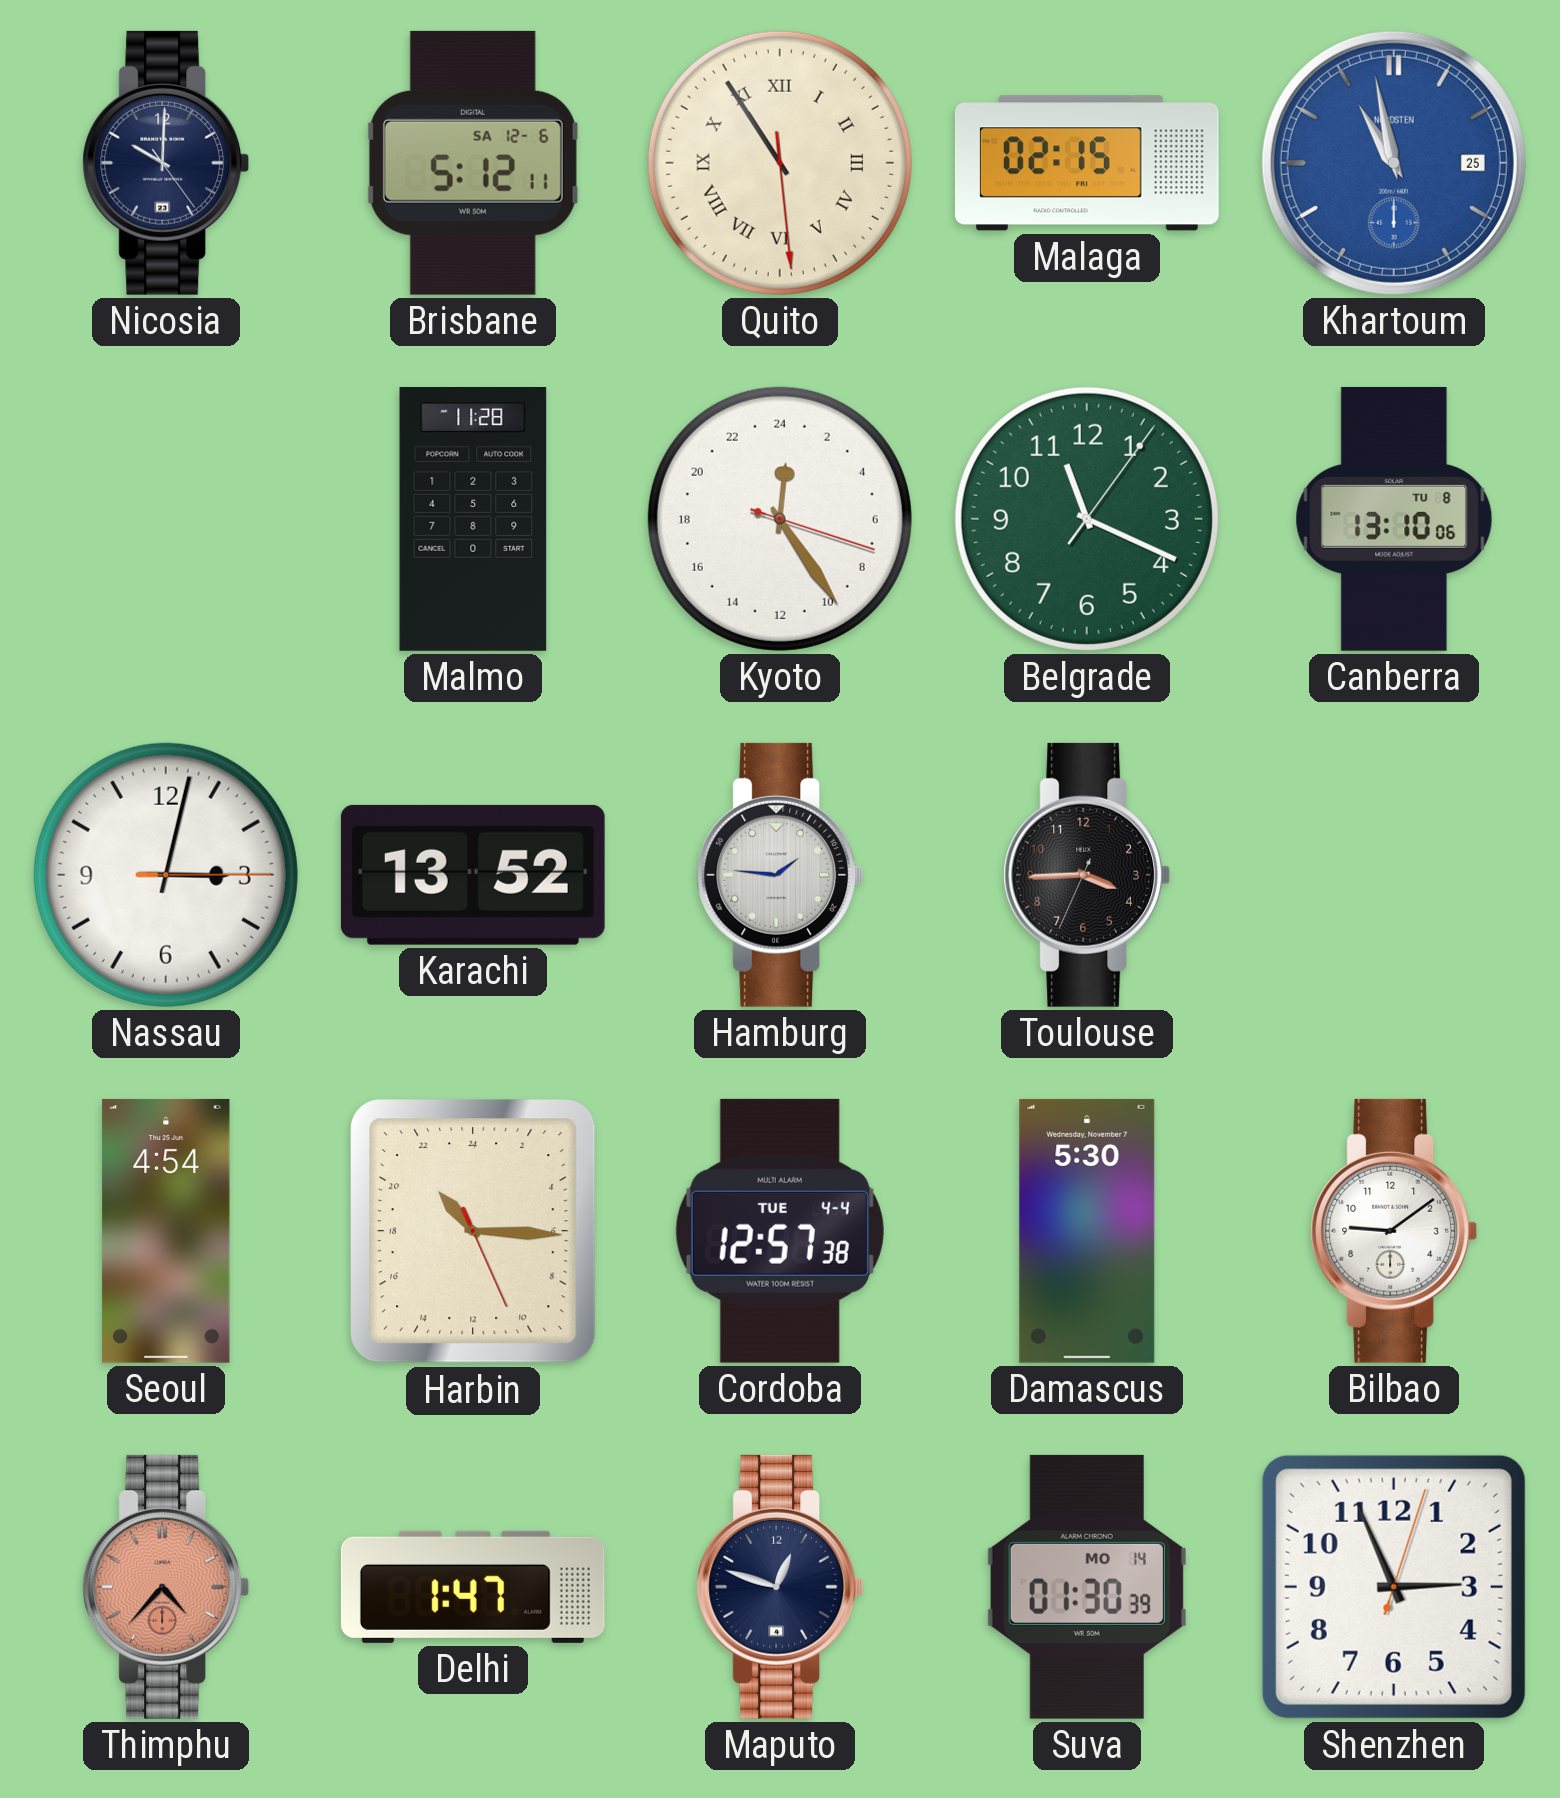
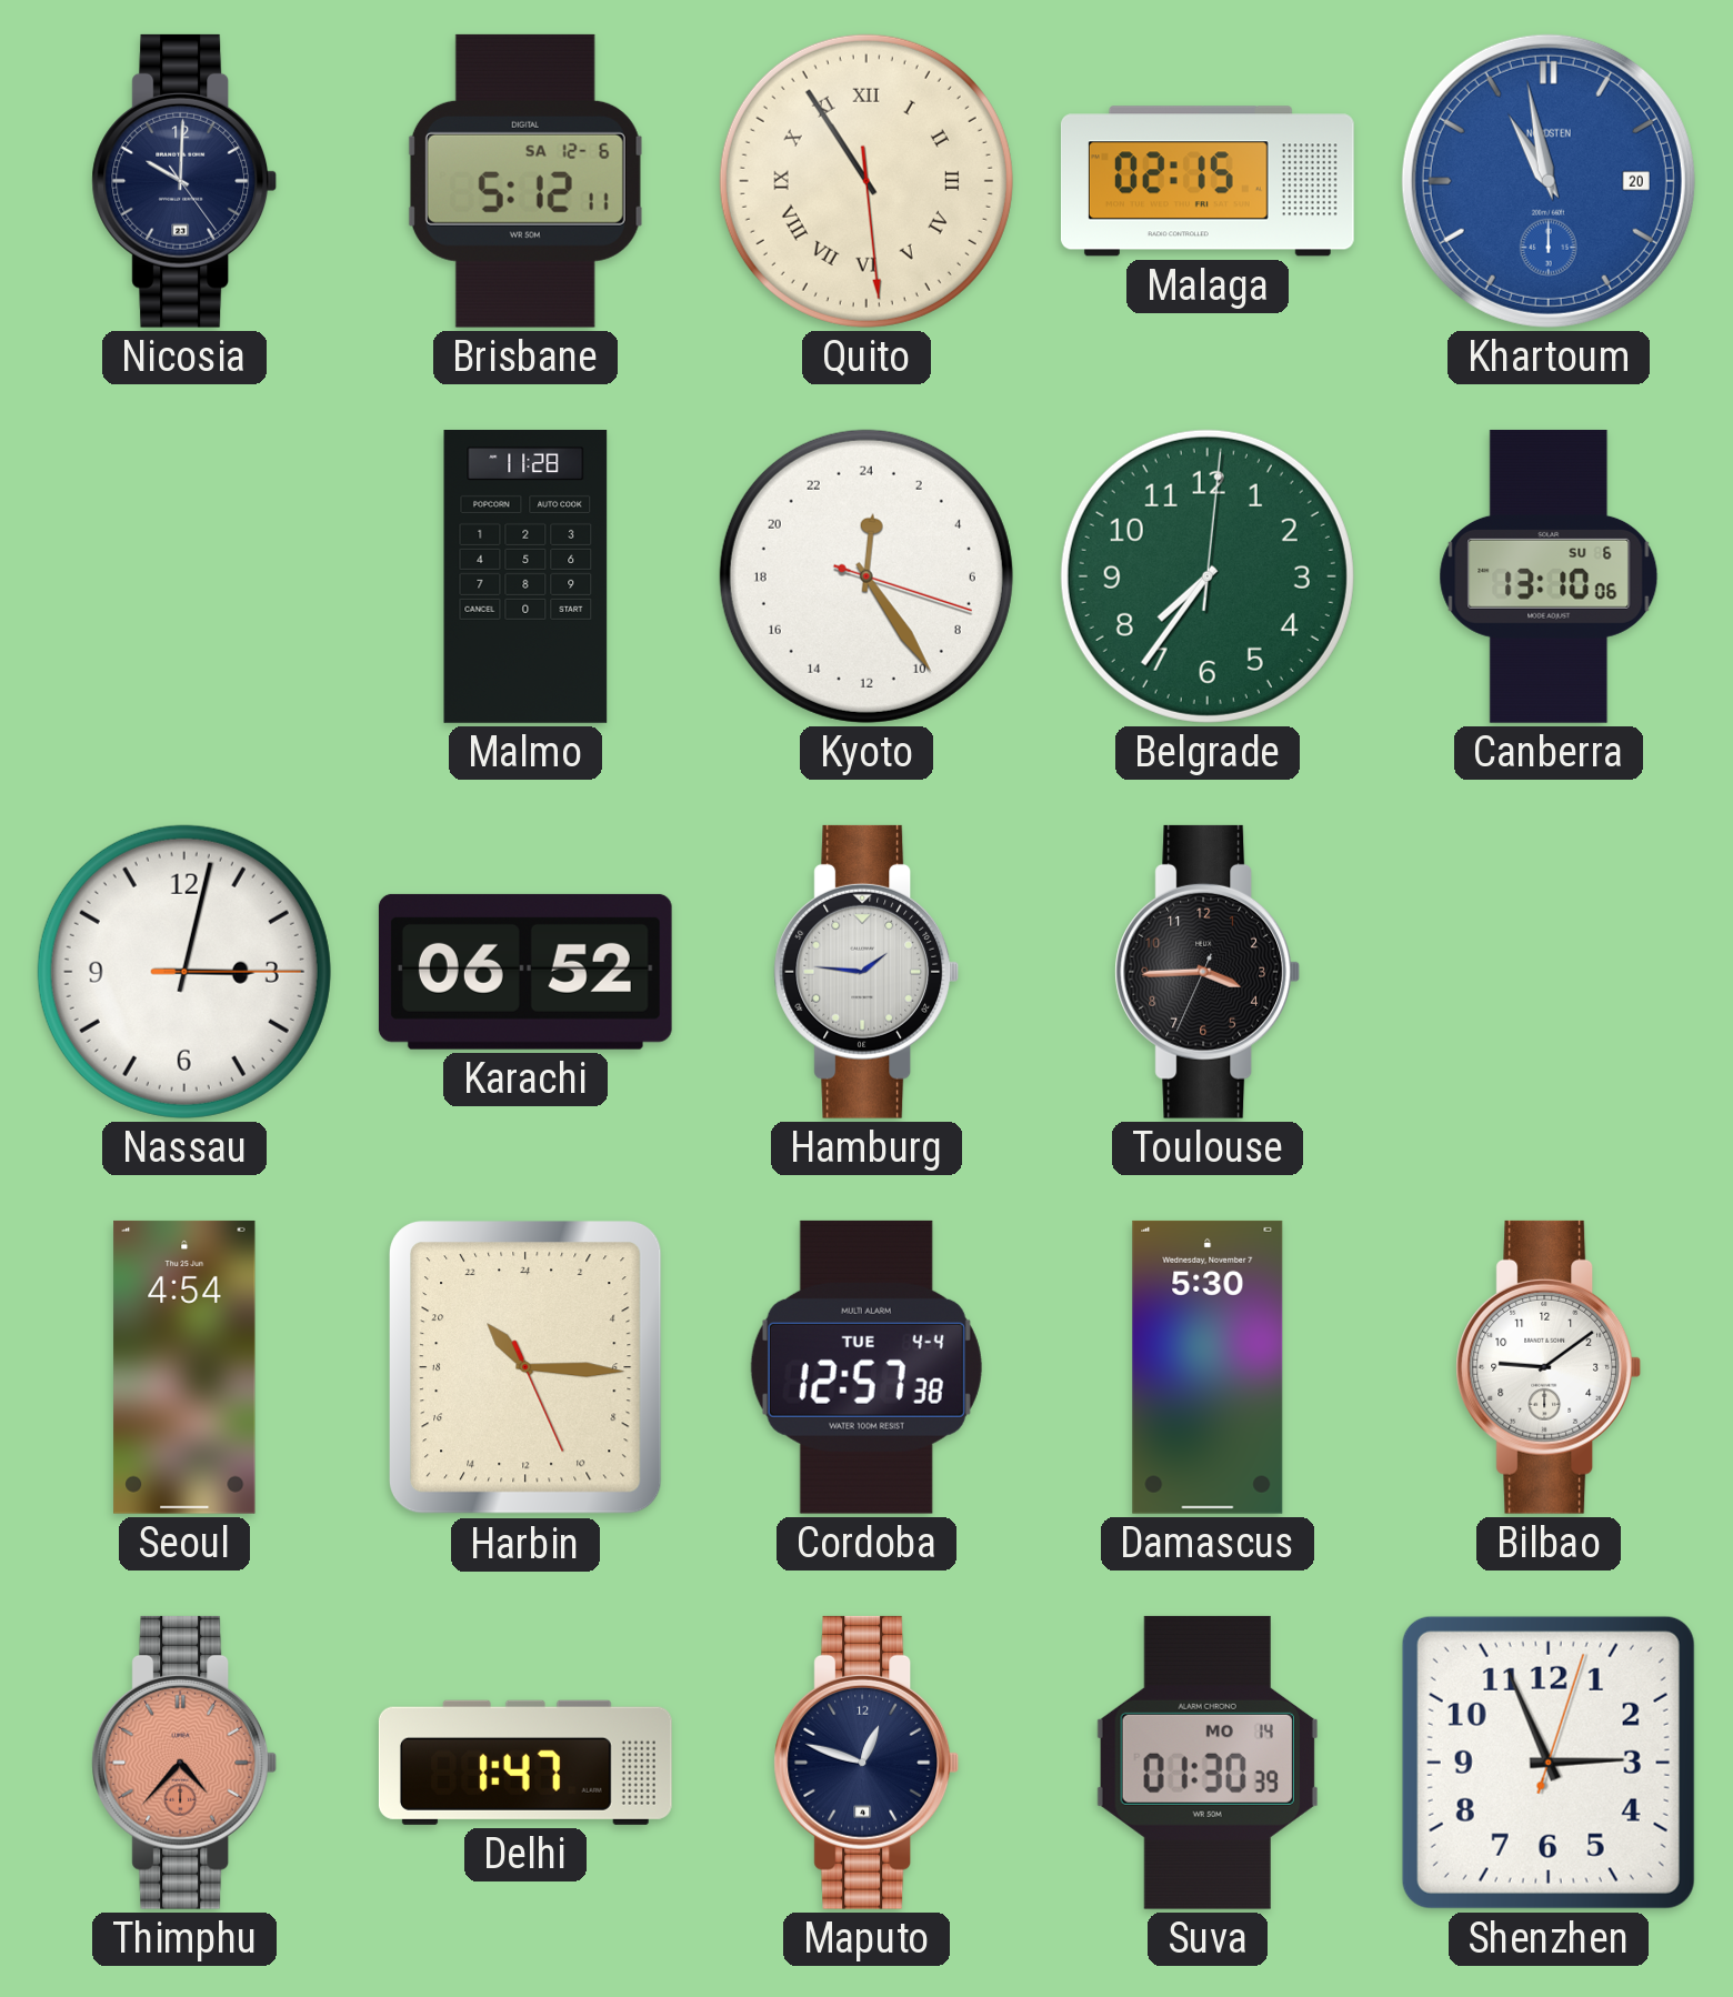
Khartoum date: 25 -> 20
Belgrade: 11:19 -> 7:36
Canberra date: TU 8 -> SU 6
Karachi: 13:52 -> 06:52
